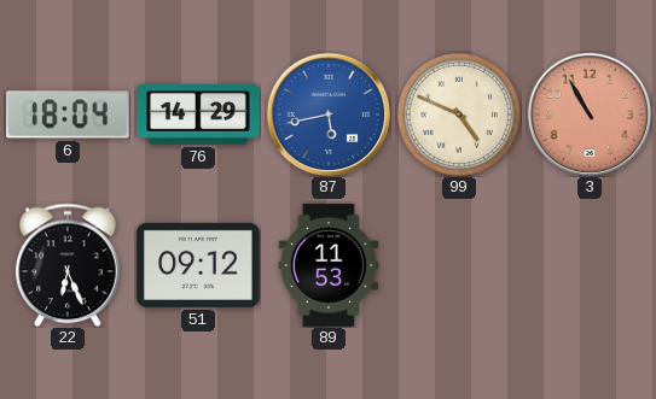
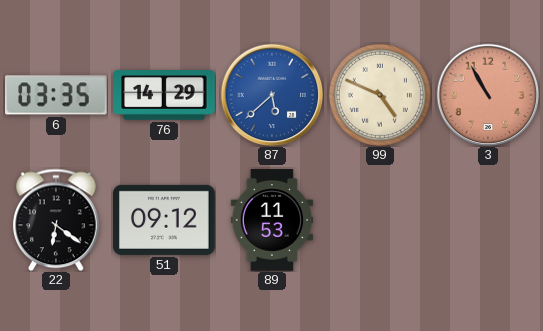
6: 18:04 -> 03:35
87: 5:43 -> 5:38
22: 6:26 -> 6:21
